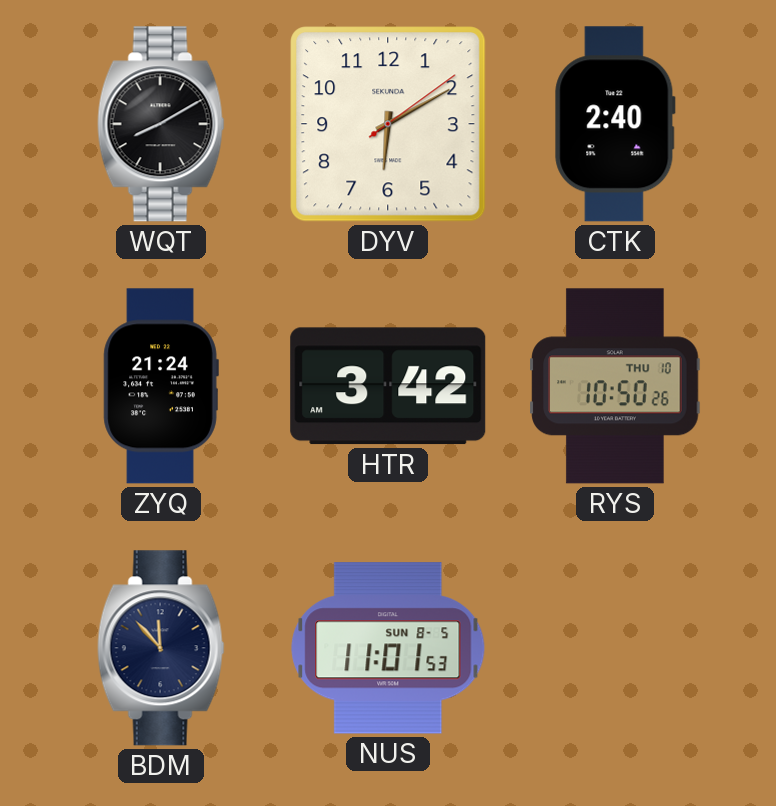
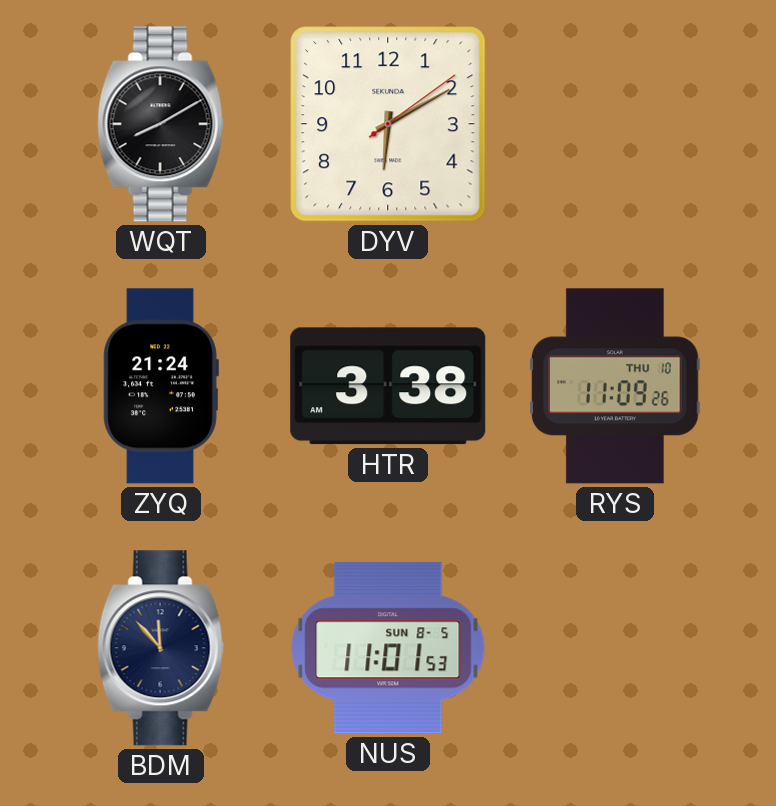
CTK: 2:40 -> none
HTR: 3:42 -> 3:38
RYS: 10:50 -> 11:09
